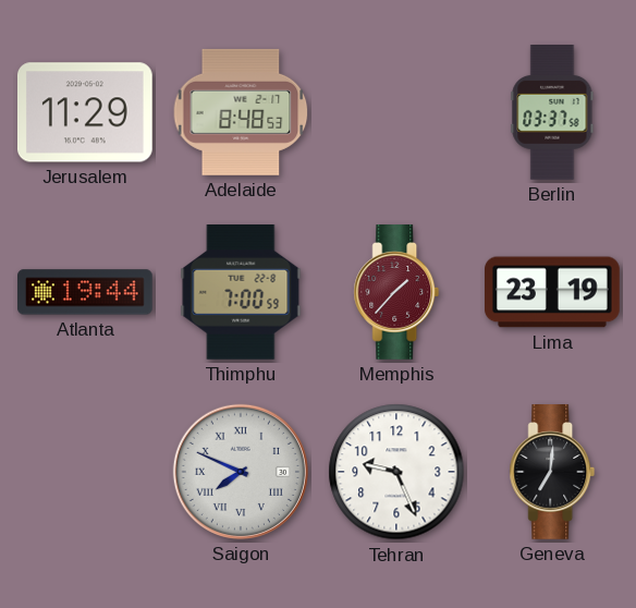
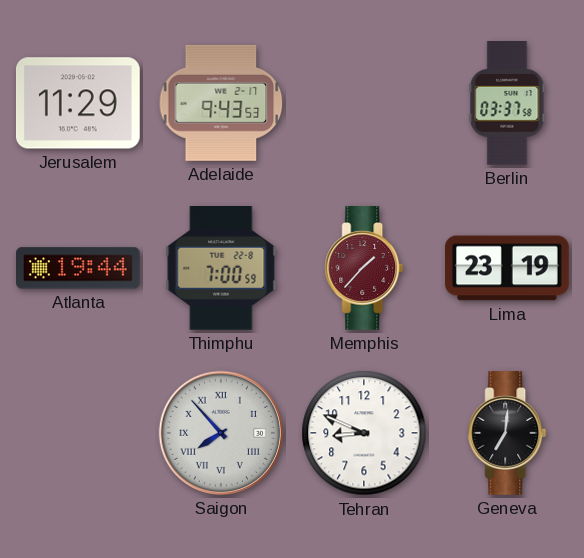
Adelaide: 8:48 -> 9:43
Saigon: 7:49 -> 7:53
Tehran: 9:26 -> 8:49
